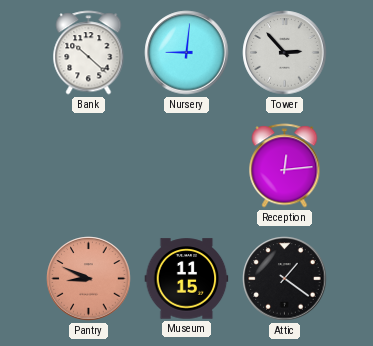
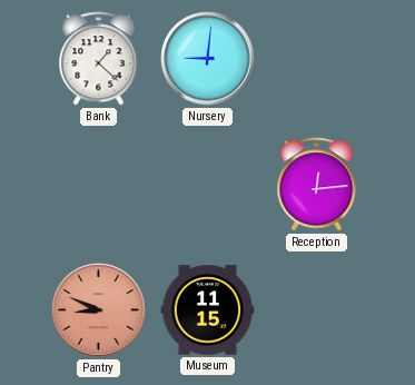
Bank: 10:22 -> 1:22
Tower: 2:53 -> none
Attic: 1:21 -> none
